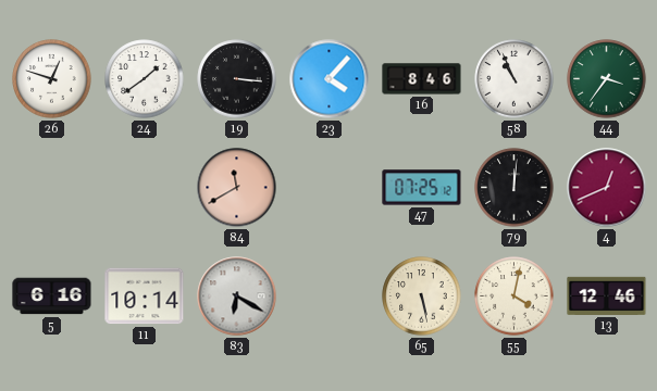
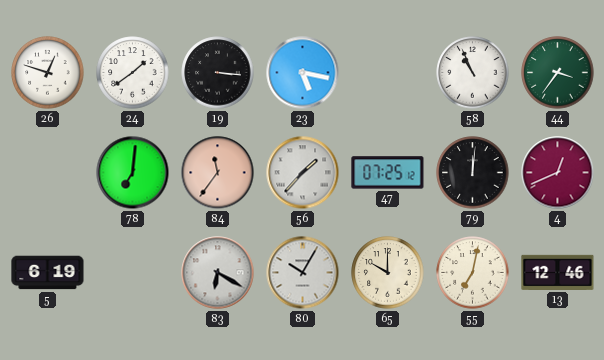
23: 4:07 -> 5:17
16: 8:46 -> none
78: none -> 7:01
84: 11:40 -> 11:36
56: none -> 1:37
5: 6:16 -> 6:19
11: 10:14 -> none
80: none -> 10:05
65: 5:28 -> 10:00
55: 4:02 -> 7:02
